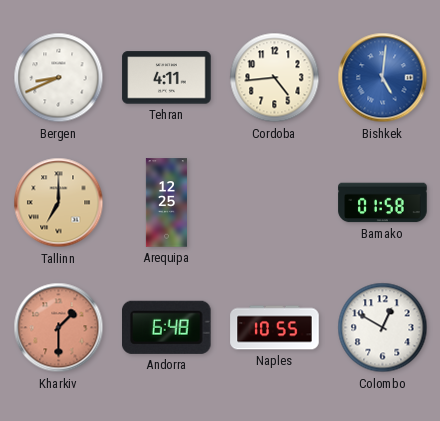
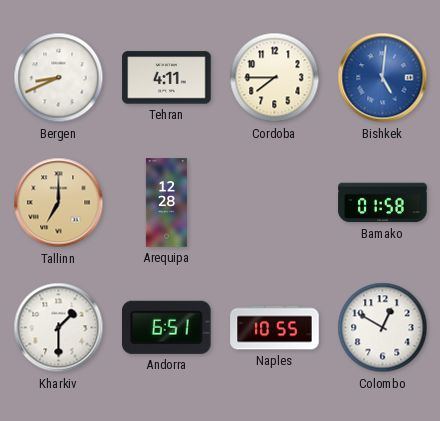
Cordoba: 4:44 -> 7:45
Arequipa: 12:25 -> 12:28
Kharkiv dial: salmon -> white
Andorra: 6:48 -> 6:51
